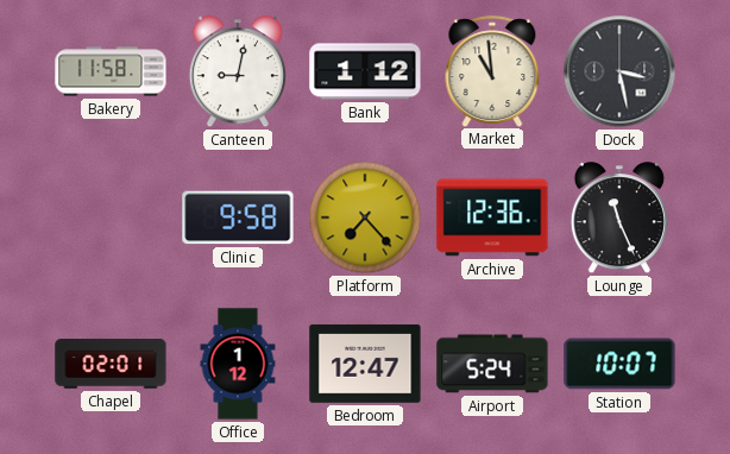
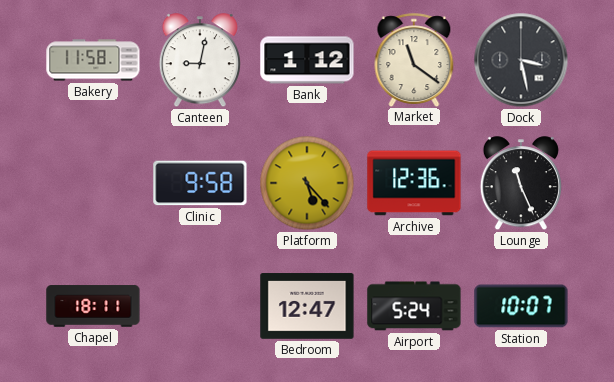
Market: 10:59 -> 11:21
Platform: 7:23 -> 5:23
Chapel: 02:01 -> 18:11
Office: 1:12 -> none
